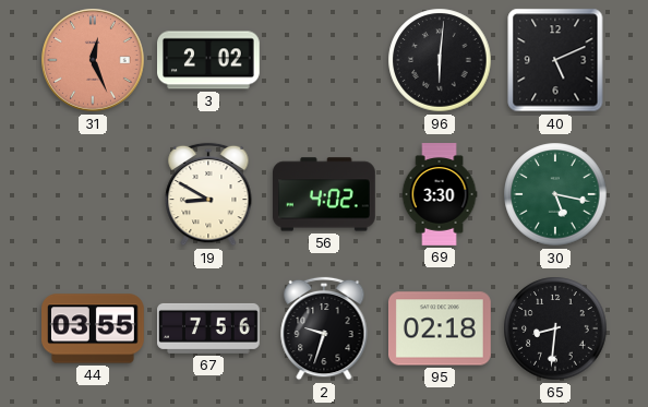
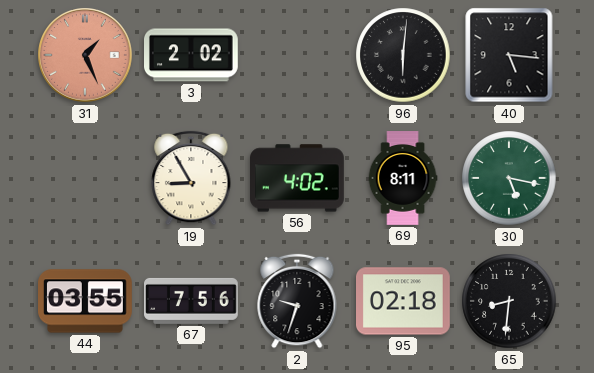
31: 12:26 -> 1:26
40: 5:11 -> 5:16
19: 8:50 -> 8:55
69: 3:30 -> 8:11
